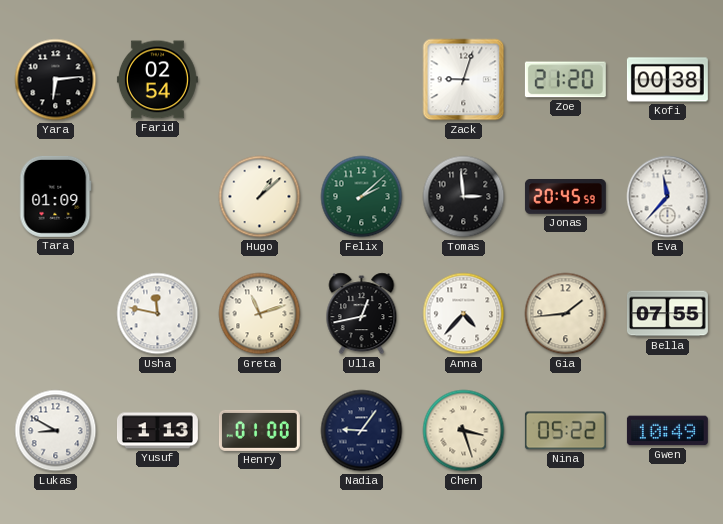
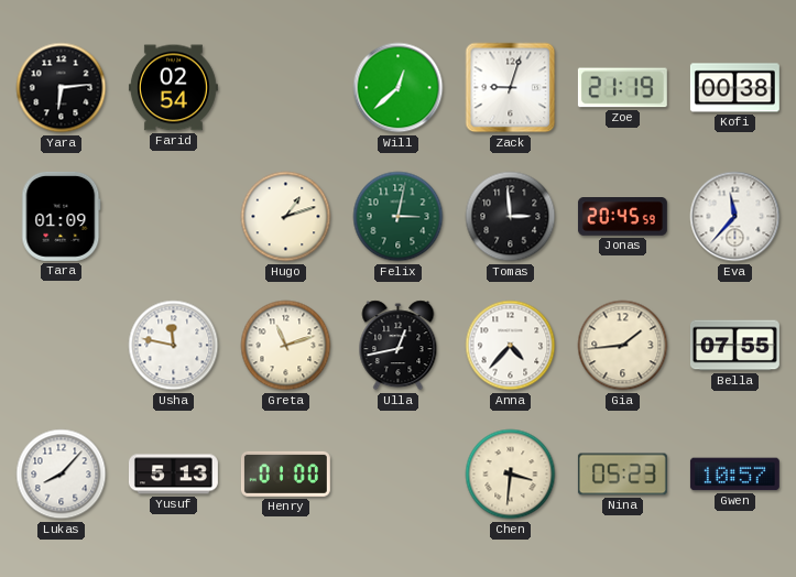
Will: none -> 12:38
Zoe: 21:20 -> 21:19
Hugo: 1:08 -> 1:12
Felix: 2:08 -> 3:02
Lukas: 8:50 -> 8:07
Yusuf: 1:13 -> 5:13
Nadia: 9:06 -> none
Chen: 3:27 -> 3:31
Nina: 05:22 -> 05:23
Gwen: 10:49 -> 10:57
